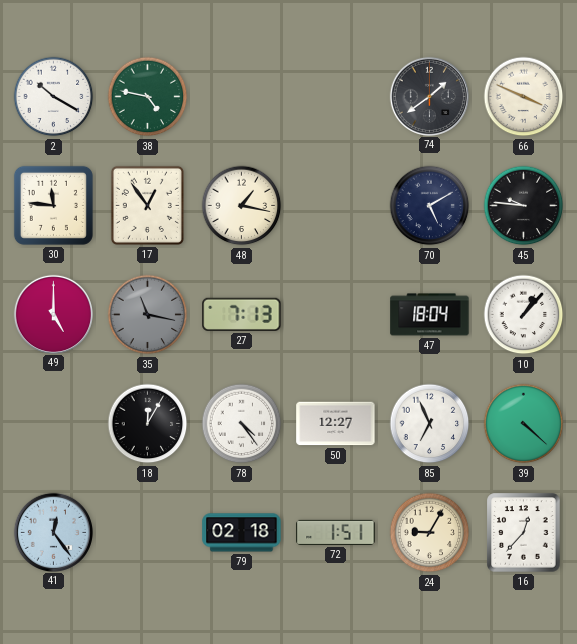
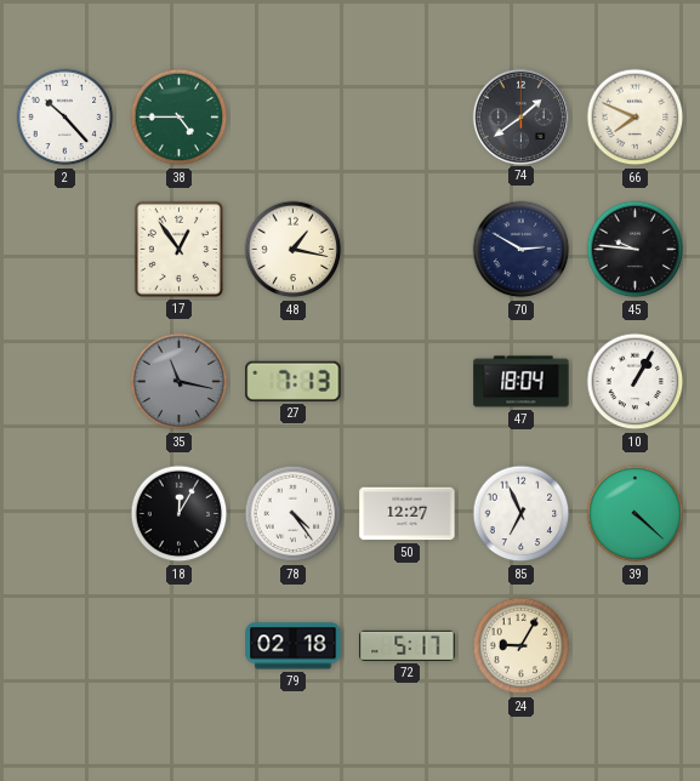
2: 10:20 -> 10:23
38: 4:47 -> 4:45
66: 3:49 -> 7:49
30: 11:46 -> none
70: 5:10 -> 2:50
49: 5:00 -> none
10: 1:07 -> 1:05
41: 12:24 -> none
72: 1:51 -> 5:17
16: 12:37 -> none
